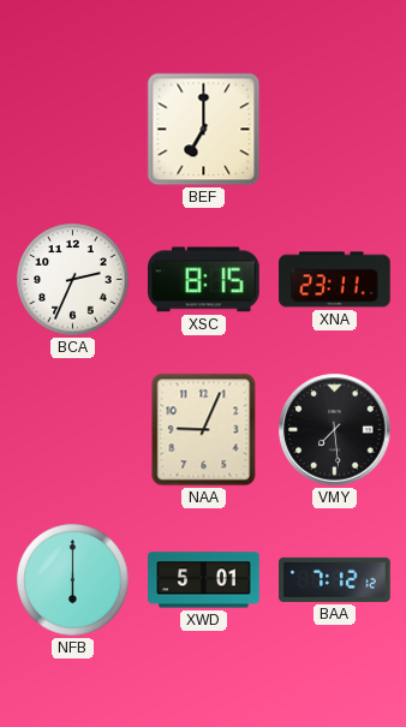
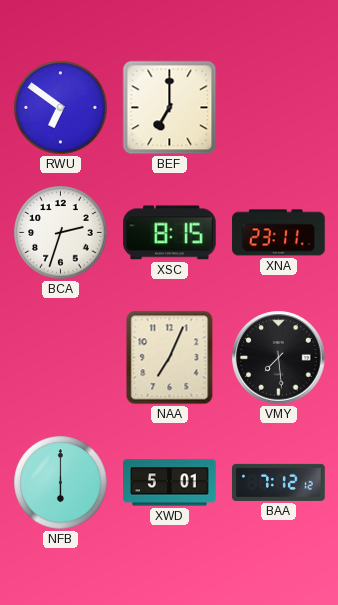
RWU: none -> 6:51
BCA: 2:34 -> 2:33
NAA: 9:04 -> 7:04
